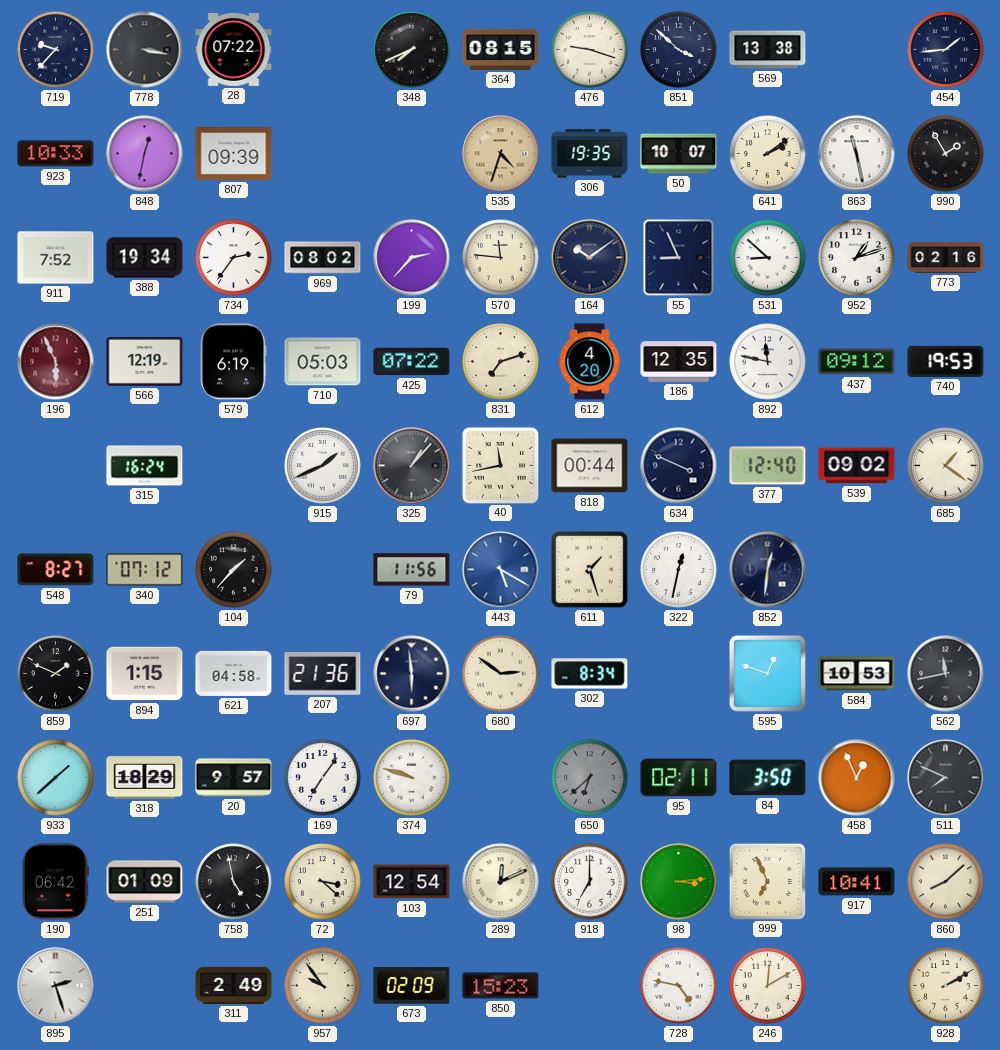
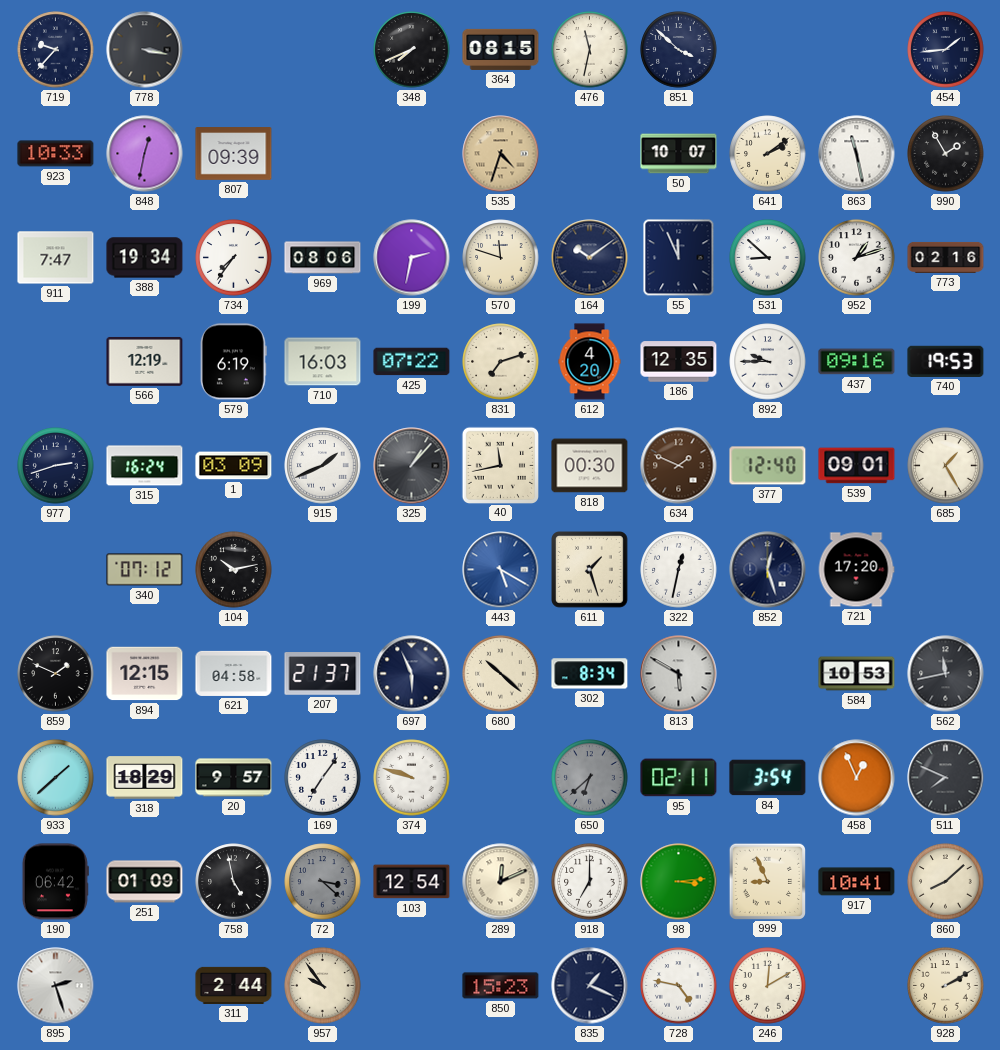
28: 07:22 -> none
476: 9:18 -> 11:32
569: 13:38 -> none
306: 19:35 -> none
911: 7:52 -> 7:47
734: 2:36 -> 7:36
969: 08:02 -> 08:06
199: 2:37 -> 2:32
570: 11:46 -> 11:48
55: 8:56 -> 11:56
196: 5:56 -> none
710: 05:03 -> 16:03
892: 11:47 -> 9:45
437: 09:12 -> 09:16
977: none -> 2:42
1: none -> 03:09
818: 00:44 -> 00:30
634: 3:49 -> 1:49
634 dial: navy -> brown
539: 09:02 -> 09:01
685: 1:21 -> 1:25
548: 8:27 -> none
104: 1:37 -> 10:13
79: 11:56 -> none
852: 12:31 -> 12:27
721: none -> 17:20
894: 1:15 -> 12:15
207: 21:36 -> 21:37
697: 5:59 -> 5:56
680: 2:51 -> 10:22
813: none -> 5:50
595: 12:48 -> none
84: 3:50 -> 3:54
72 dial: cream -> grey
999: 6:56 -> 8:56
311: 2:49 -> 2:44
673: 02:09 -> none
835: none -> 1:19
